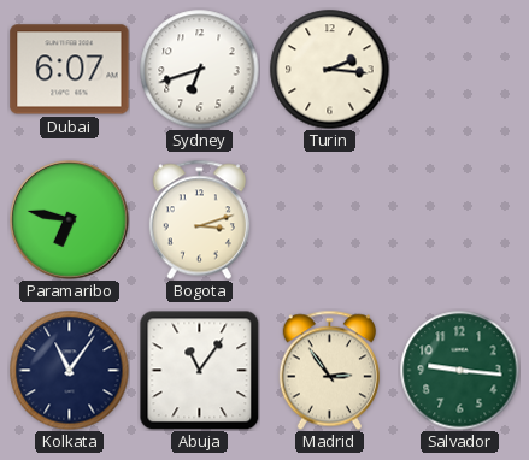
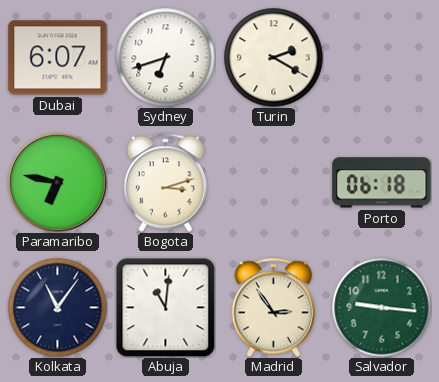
Turin: 2:16 -> 2:20
Porto: none -> 06:18
Abuja: 11:06 -> 11:01
